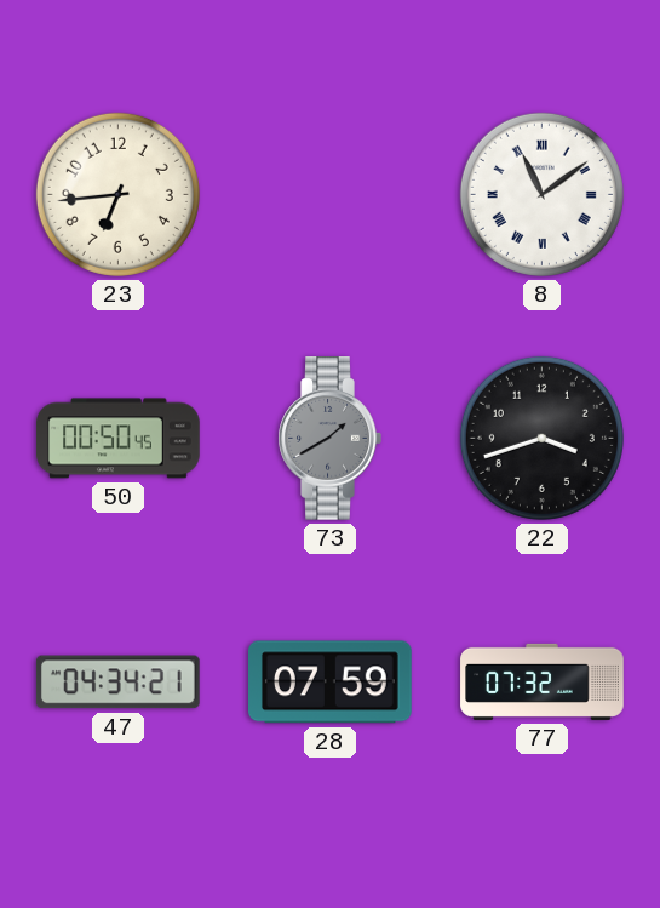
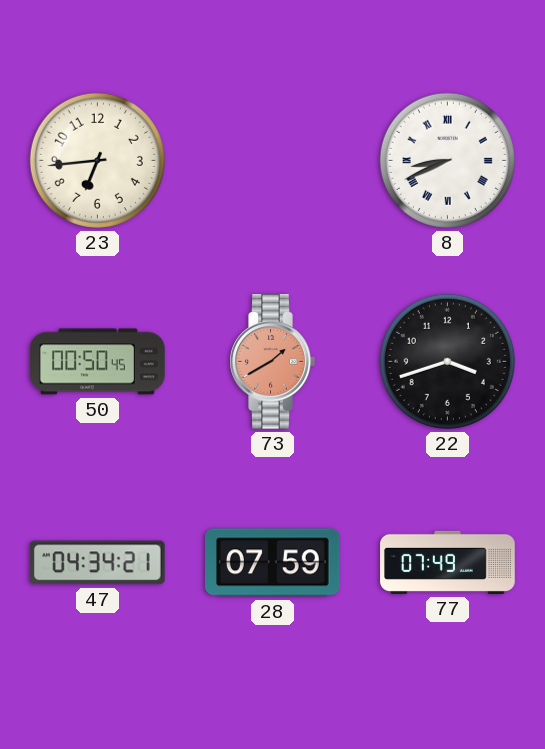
8: 11:09 -> 8:41
73 dial: grey -> salmon
77: 07:32 -> 07:49
